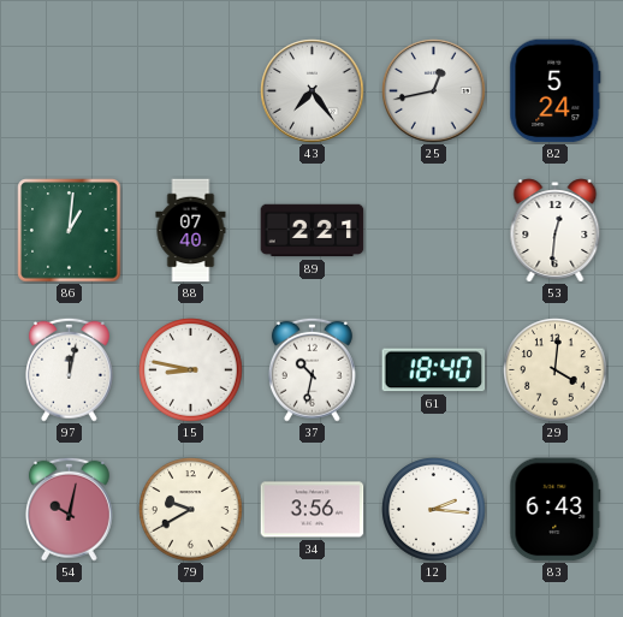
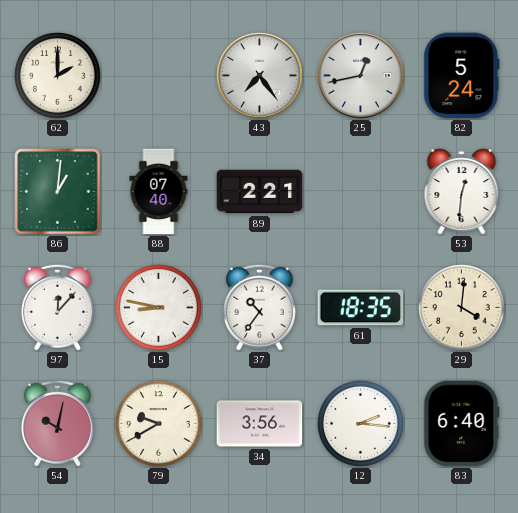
62: none -> 2:00
97: 12:02 -> 12:07
37: 10:32 -> 10:36
61: 18:40 -> 18:35
83: 6:43 -> 6:40
